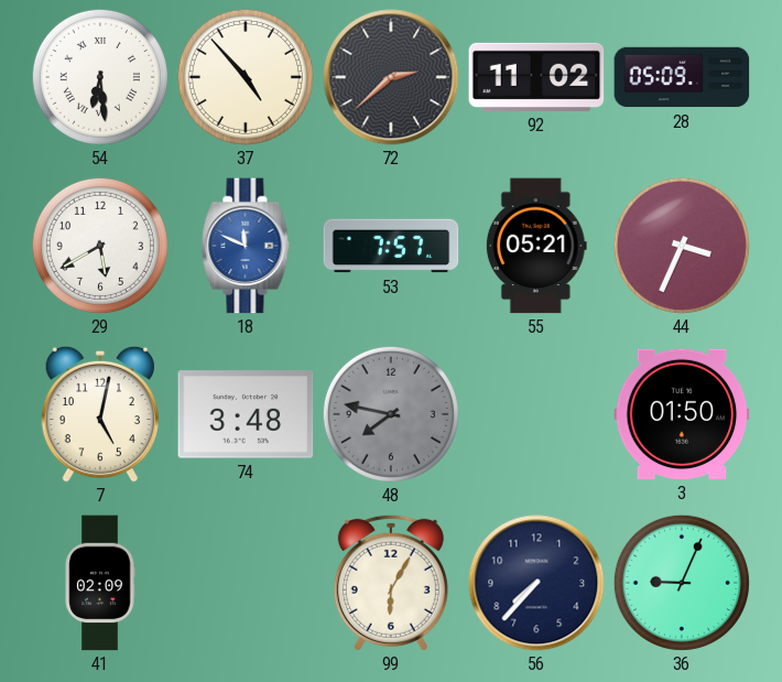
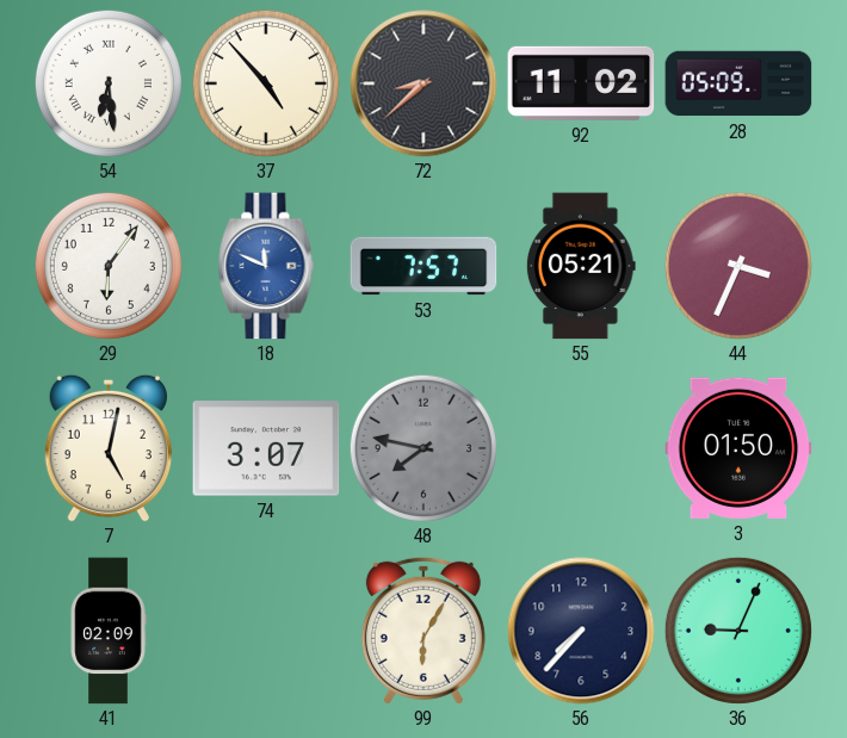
72: 2:38 -> 8:38
29: 5:40 -> 6:06
74: 3:48 -> 3:07
